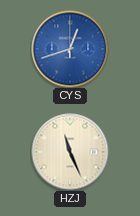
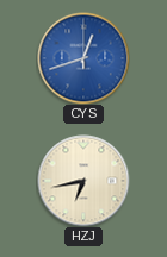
HZJ: 11:26 -> 6:43
